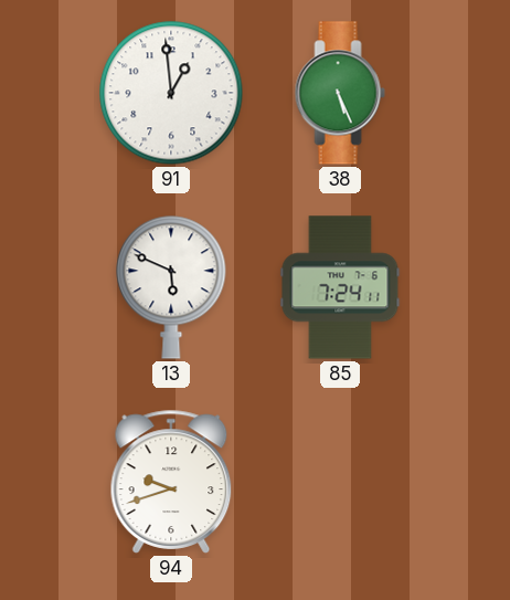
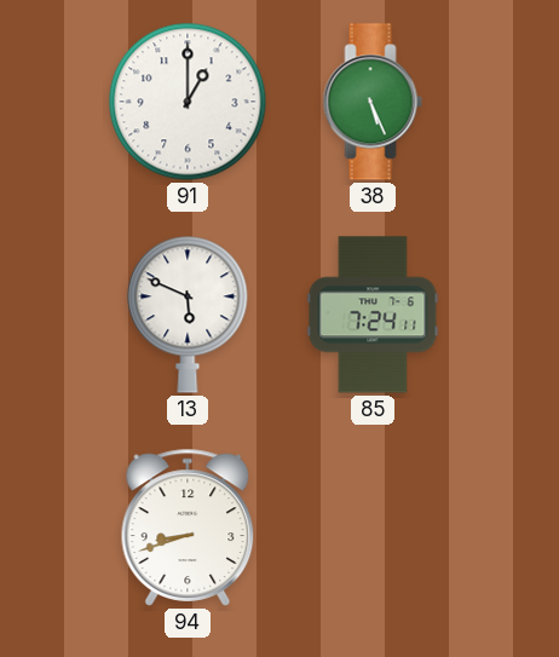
91: 12:59 -> 1:00
94: 9:42 -> 8:42
